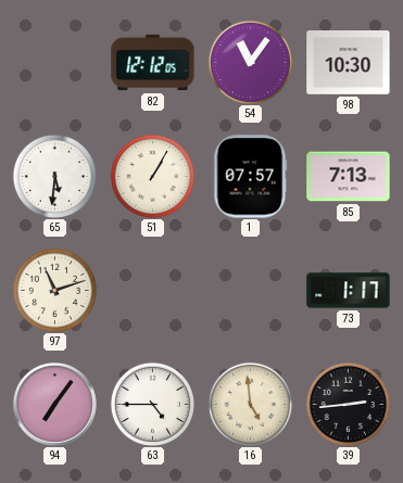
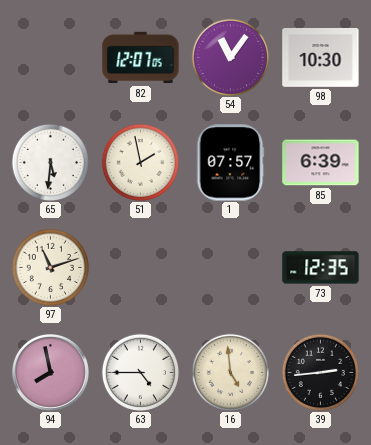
82: 12:12 -> 12:07
51: 1:05 -> 1:58
85: 7:13 -> 6:39
73: 1:17 -> 12:35
94: 7:06 -> 7:58
